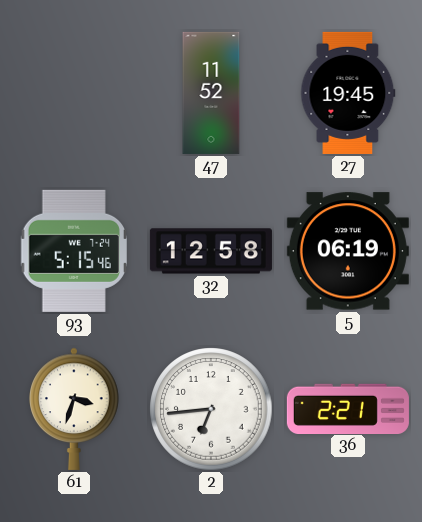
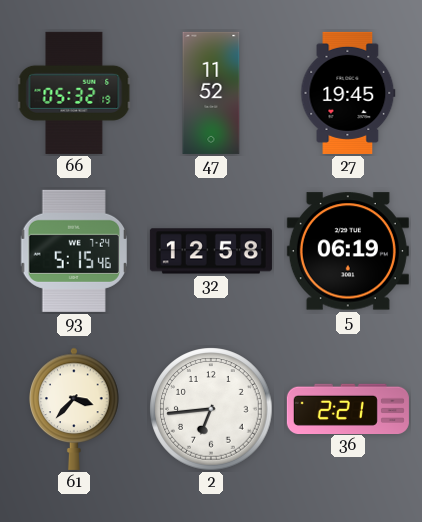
66: none -> 05:32
61: 3:33 -> 3:37
